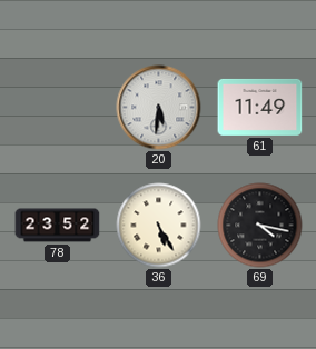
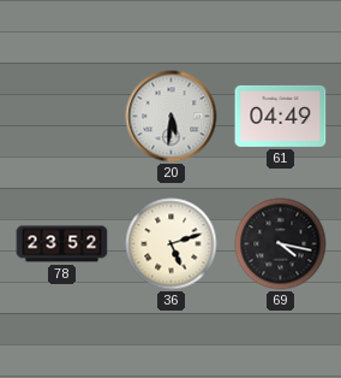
61: 11:49 -> 04:49
36: 5:25 -> 5:12
